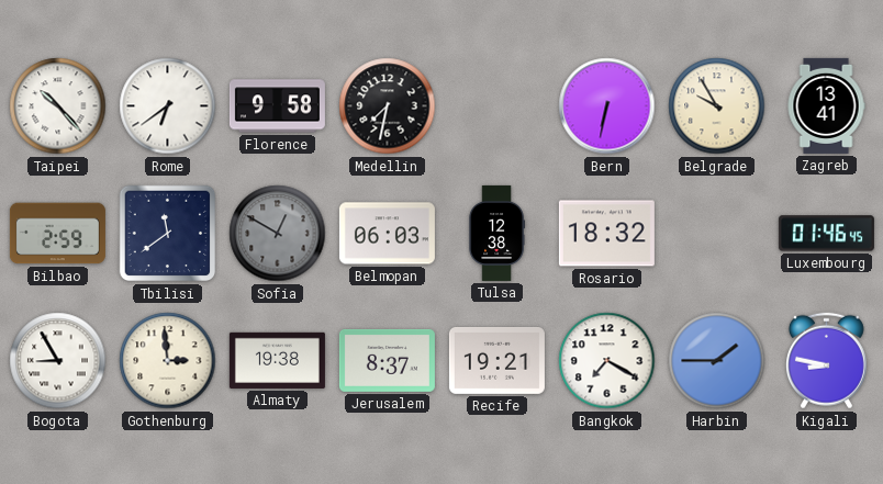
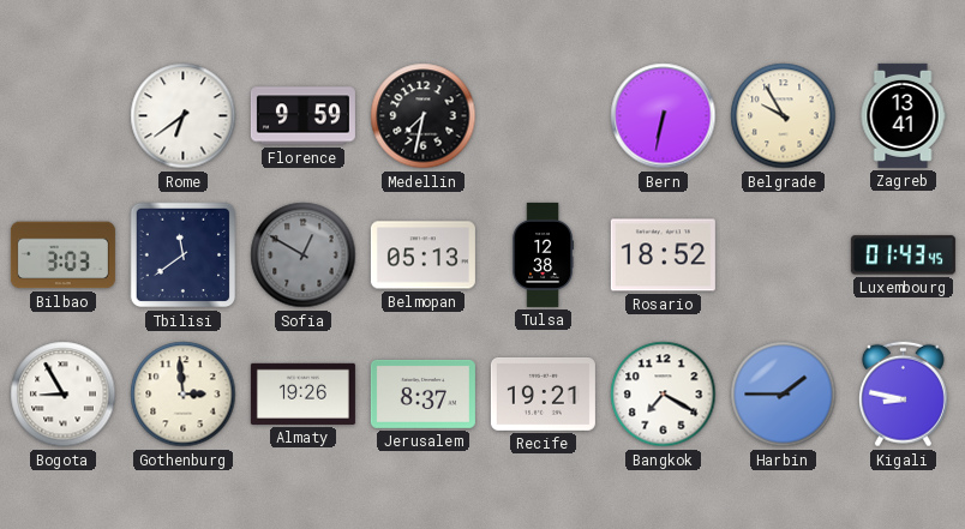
Taipei: 10:23 -> none
Florence: 9:58 -> 9:59
Bilbao: 2:59 -> 3:03
Belmopan: 06:03 -> 05:13
Rosario: 18:32 -> 18:52
Luxembourg: 01:46 -> 01:43
Almaty: 19:38 -> 19:26
